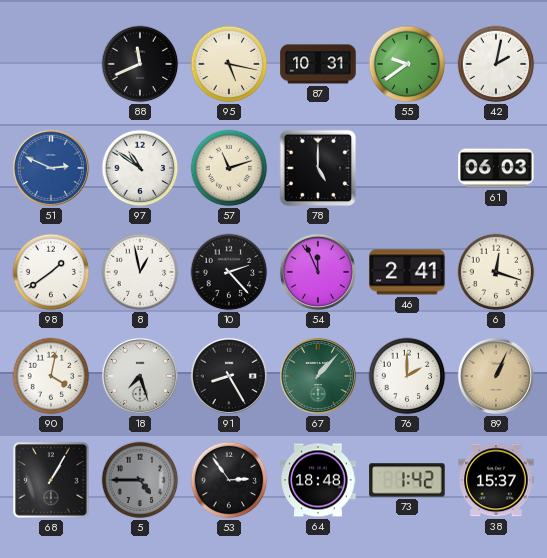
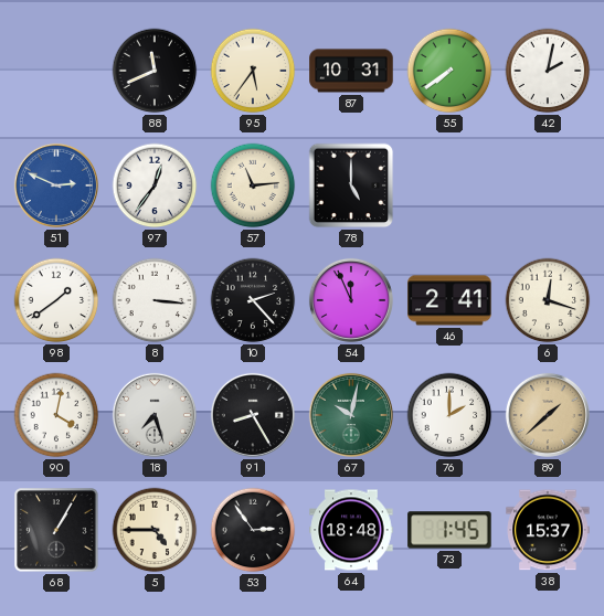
95: 5:17 -> 5:36
55: 9:39 -> 7:39
97: 10:51 -> 12:36
57: 11:12 -> 11:14
61: 06:03 -> none
8: 12:58 -> 3:16
67: 1:07 -> 10:02
89: 1:04 -> 1:38
5 dial: grey -> cream
73: 1:42 -> 1:45
